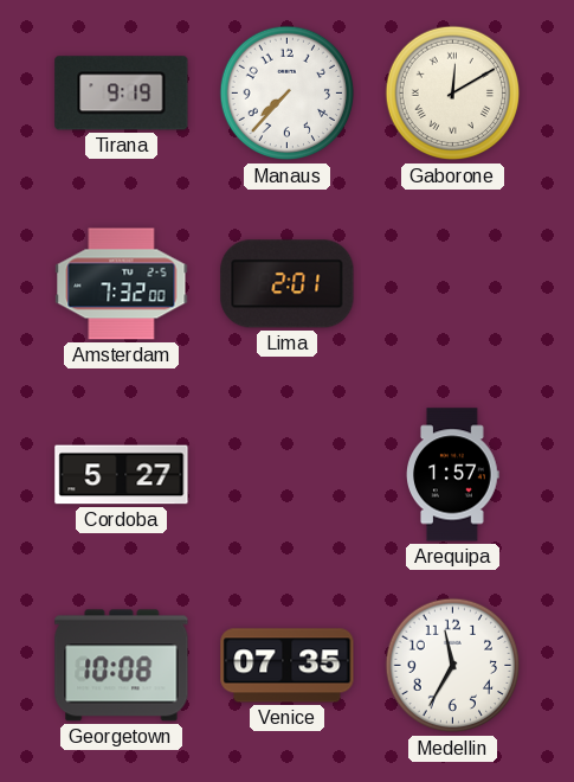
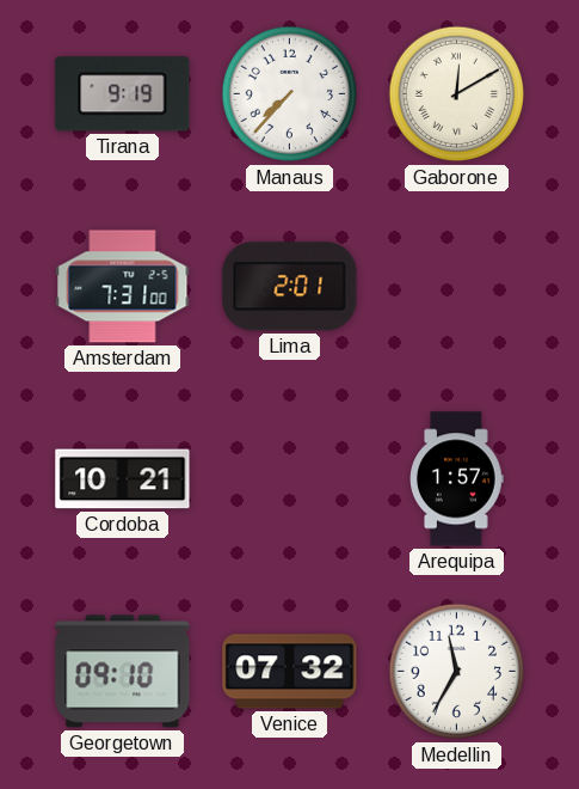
Amsterdam: 7:32 -> 7:31
Cordoba: 5:27 -> 10:21
Georgetown: 10:08 -> 09:10
Venice: 07:35 -> 07:32
